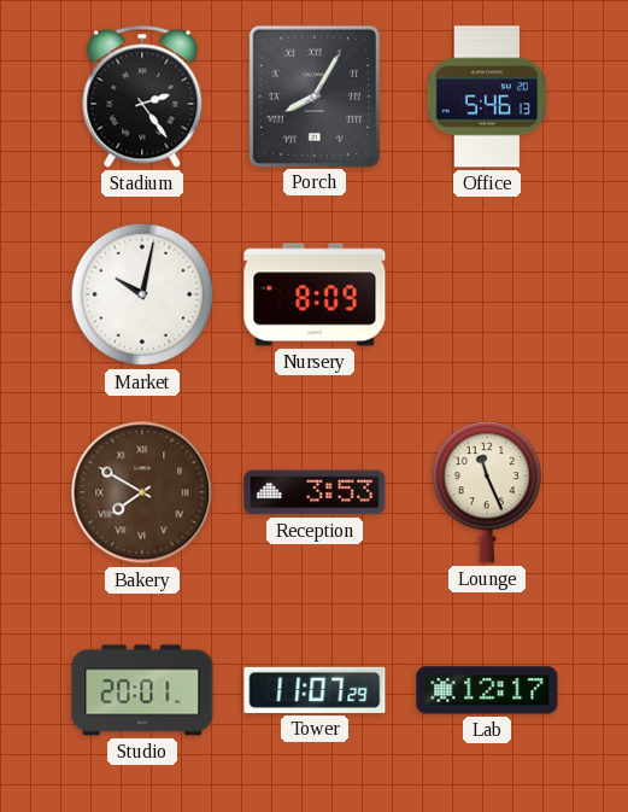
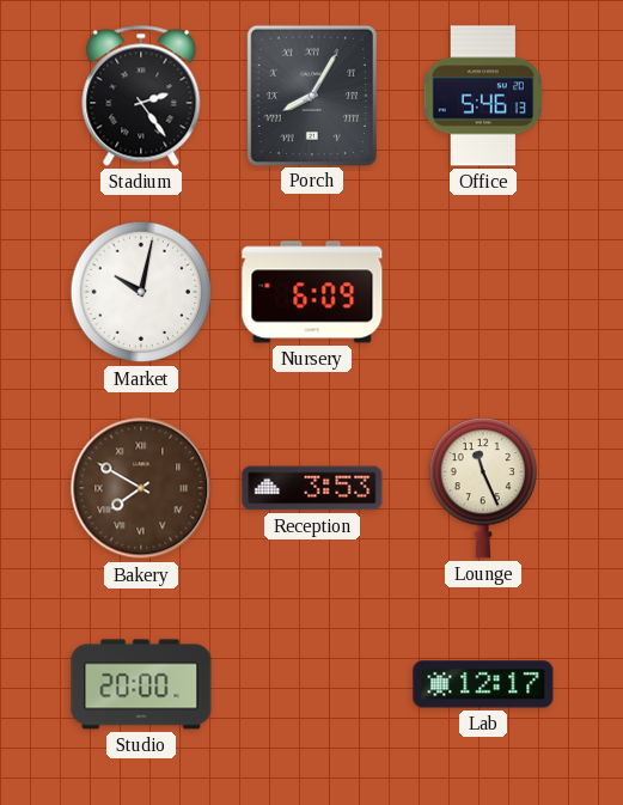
Nursery: 8:09 -> 6:09
Studio: 20:01 -> 20:00
Tower: 11:07 -> none
